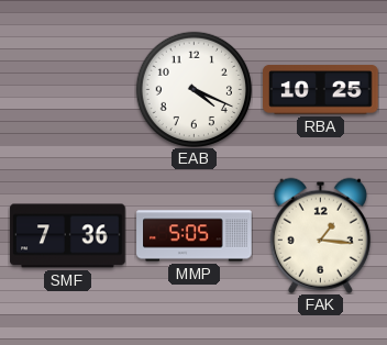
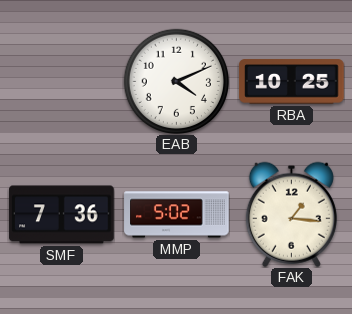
EAB: 4:19 -> 4:11
MMP: 5:05 -> 5:02
